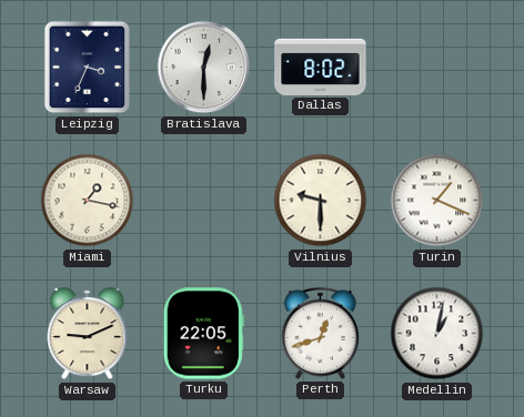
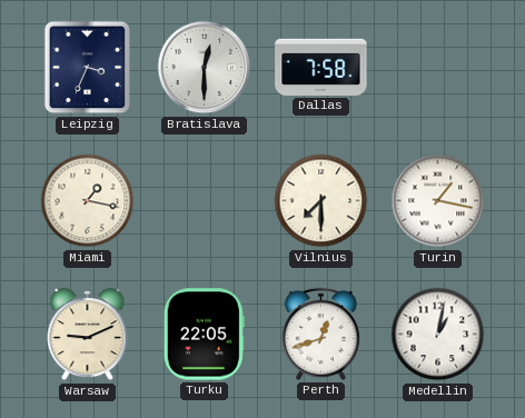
Dallas: 8:02 -> 7:58
Vilnius: 9:30 -> 7:30
Turin: 1:19 -> 1:17
